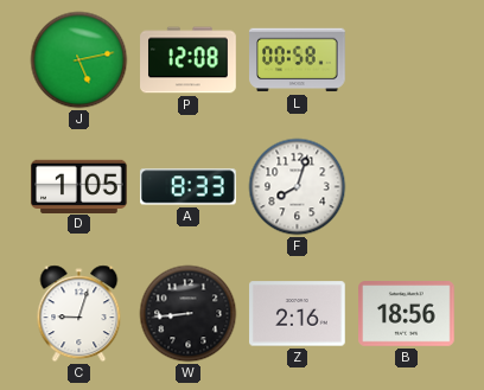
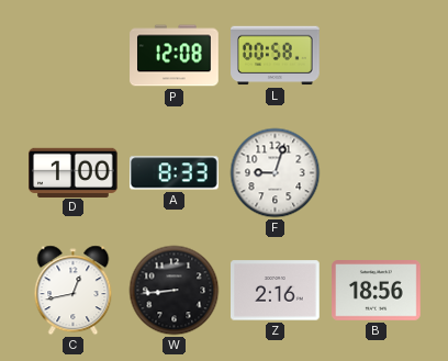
J: 5:13 -> none
D: 1:05 -> 1:00
F: 8:03 -> 9:03
C: 9:03 -> 12:43
